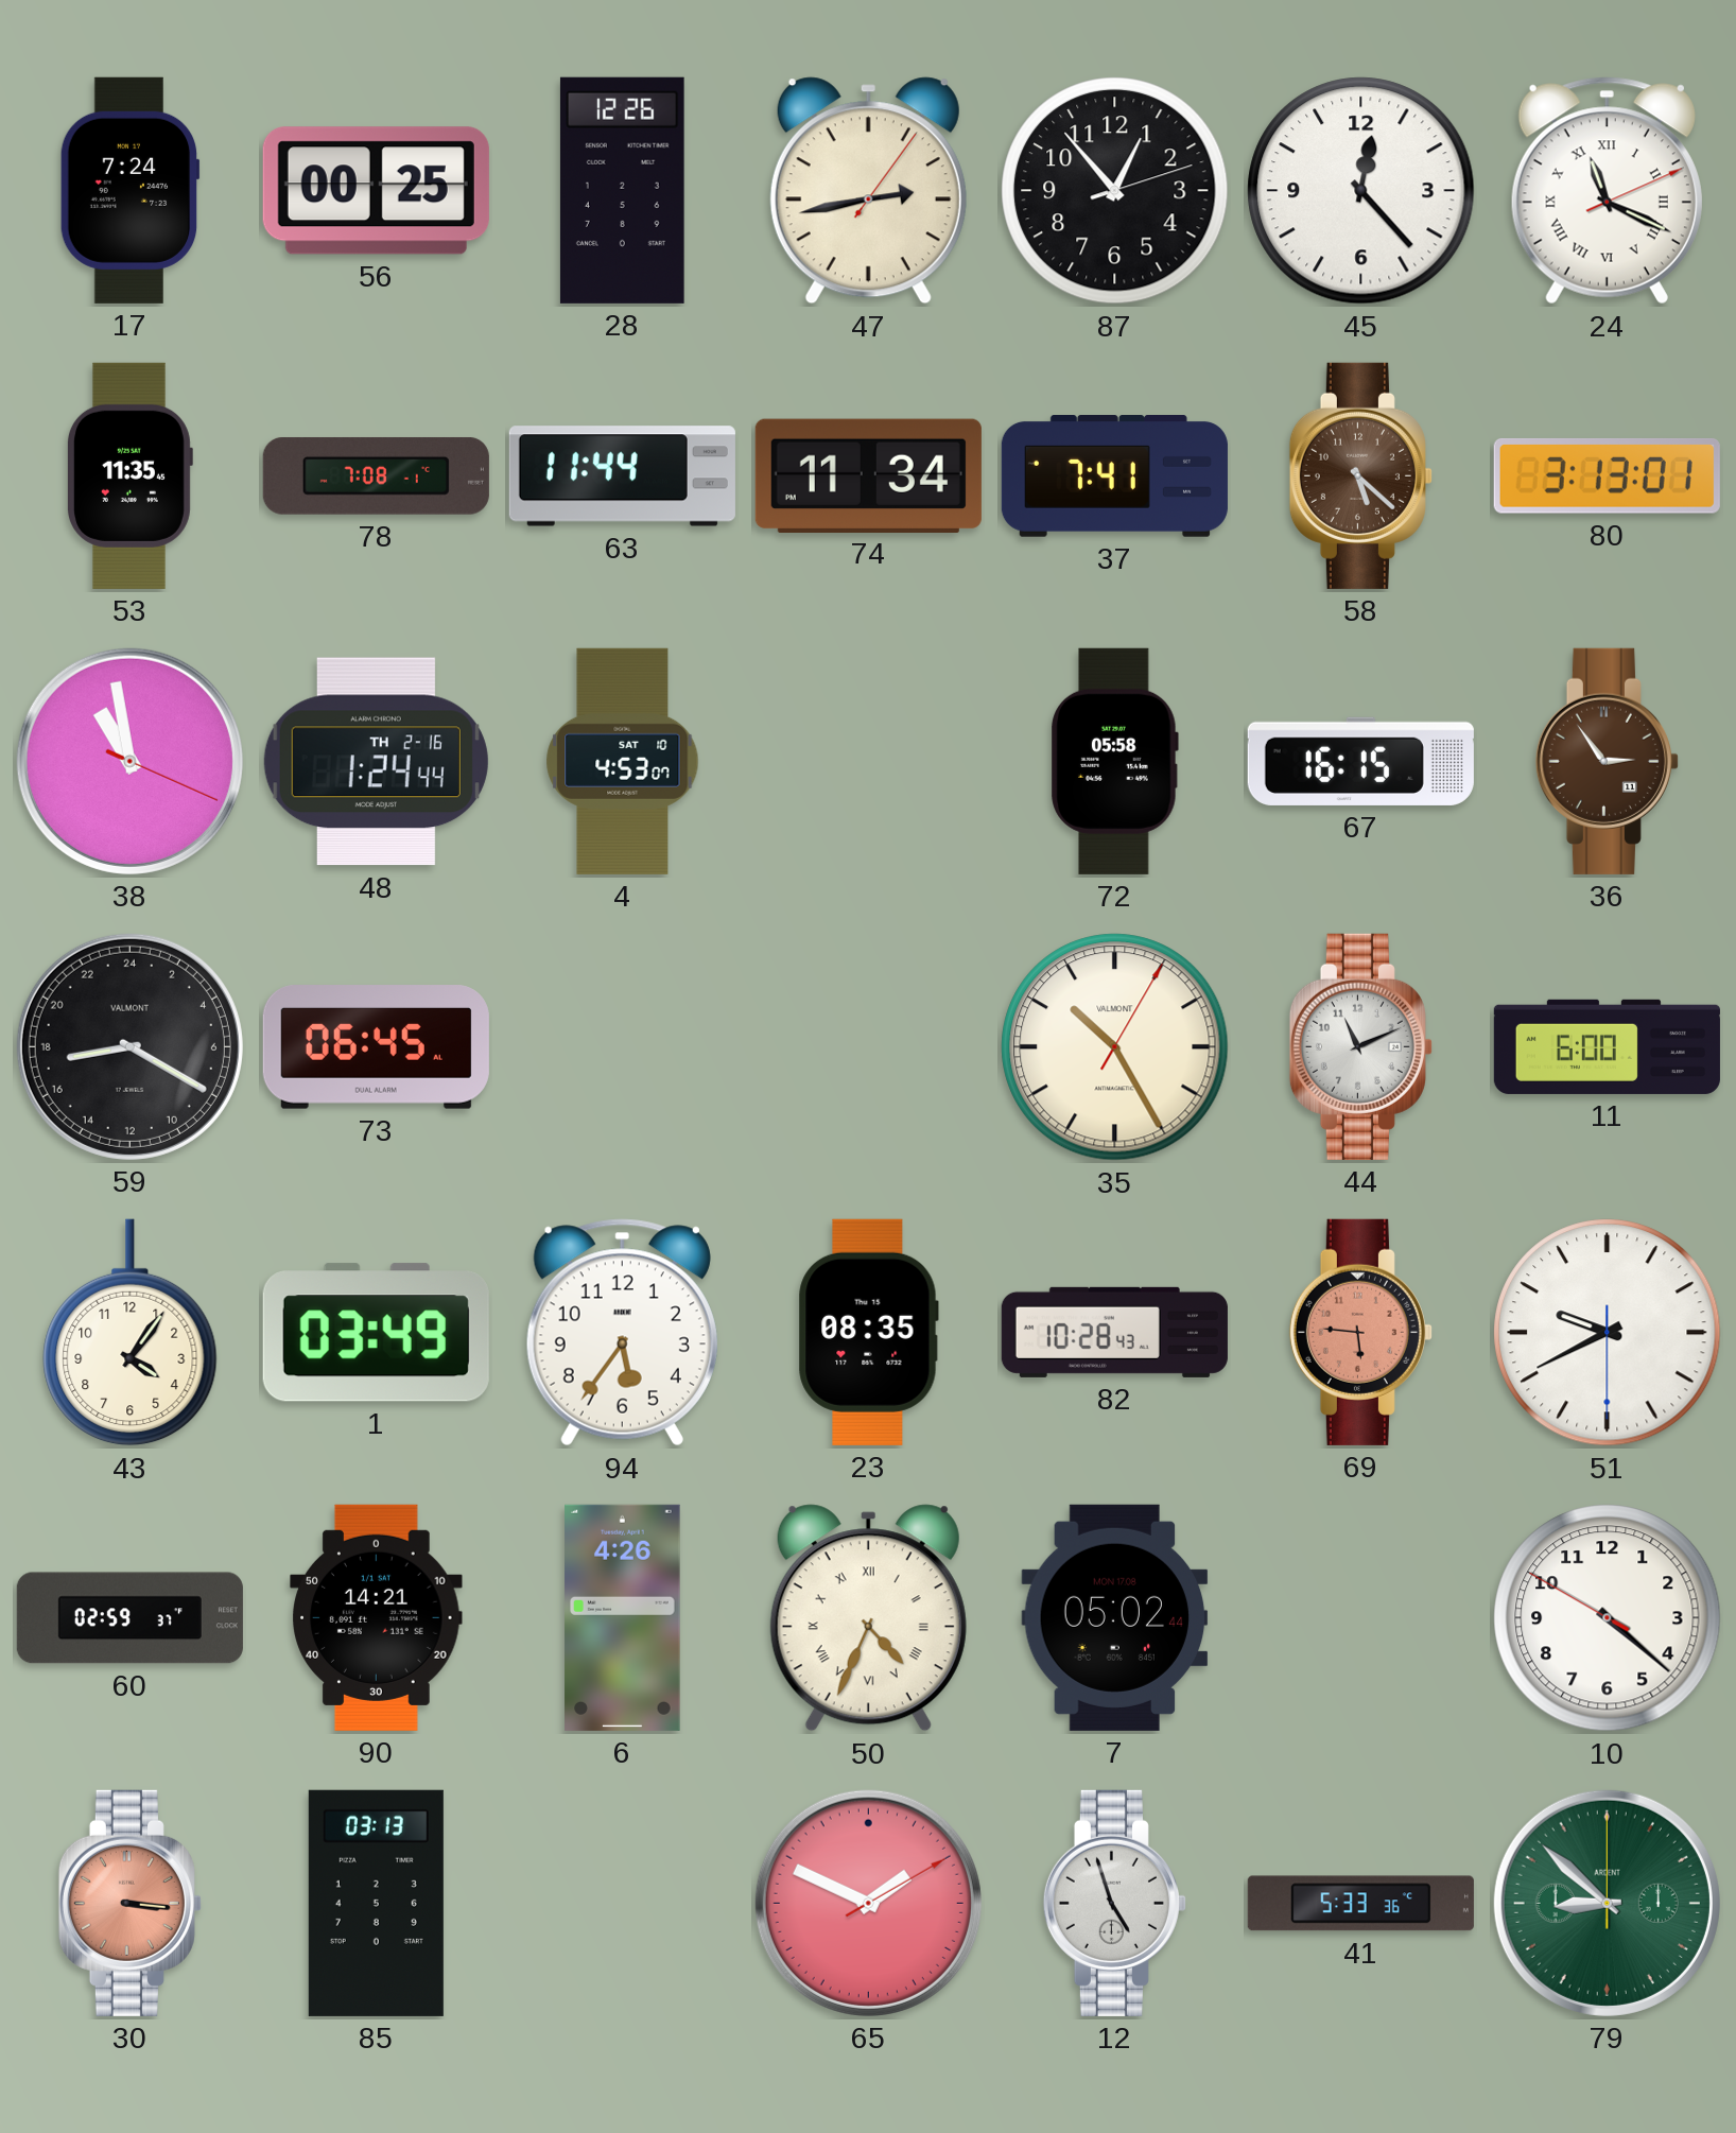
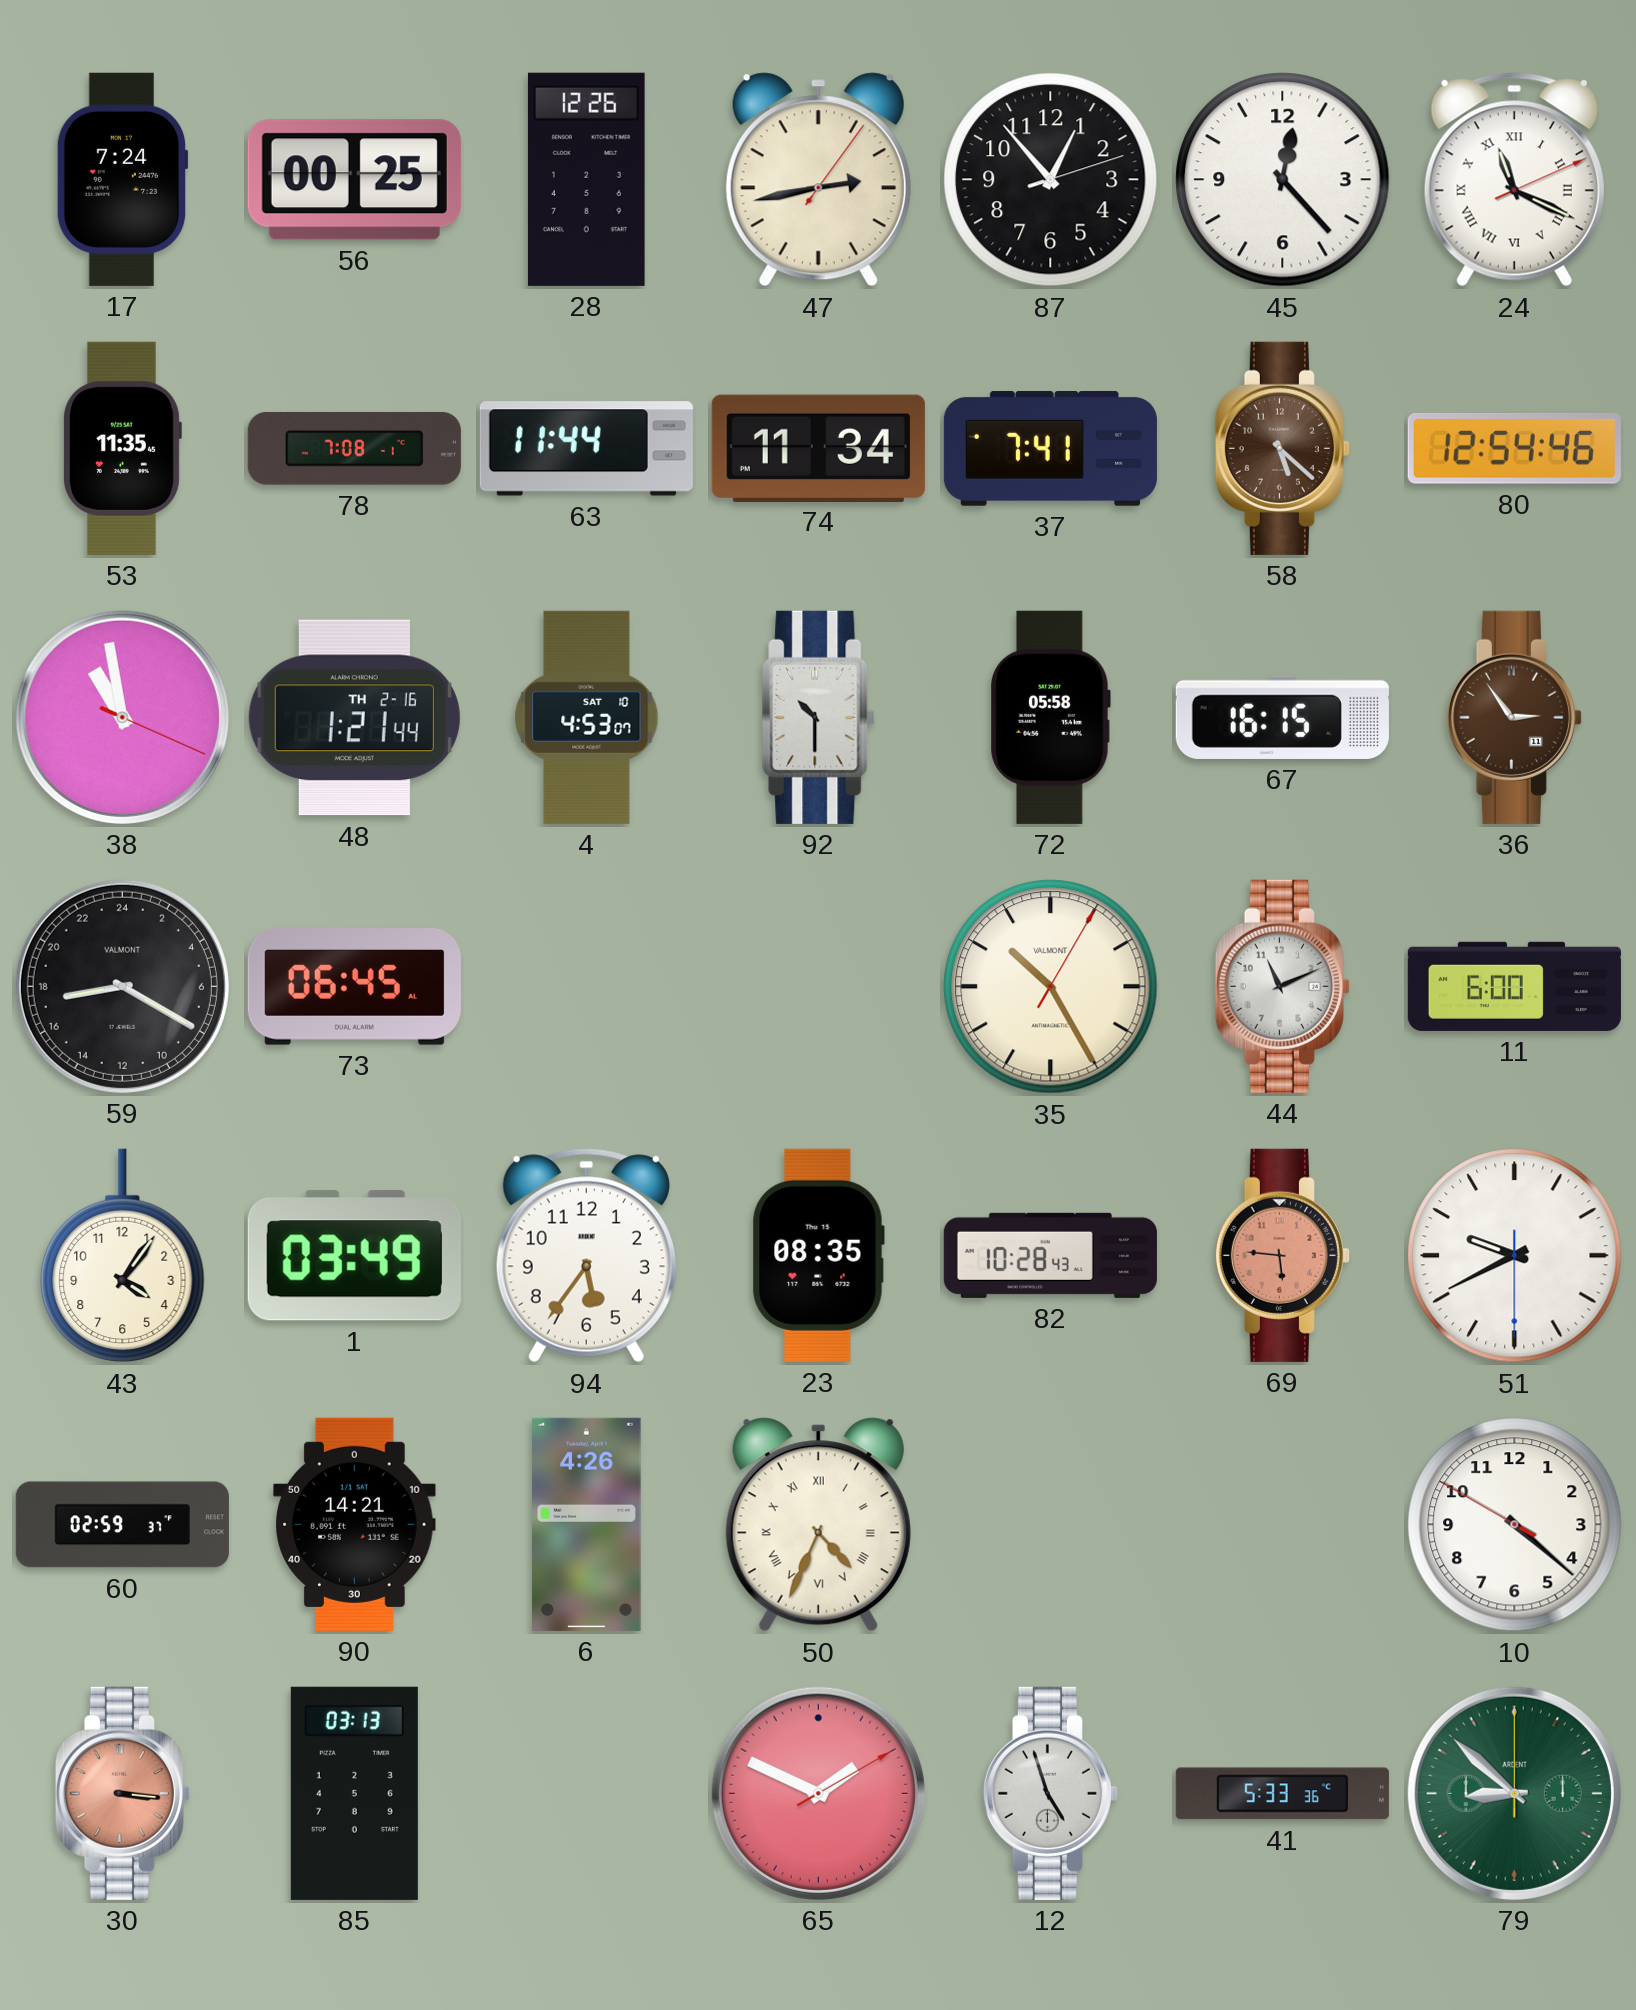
80: 3:13 -> 12:54
48: 1:24 -> 1:21
92: none -> 10:30
7: 05:02 -> none
